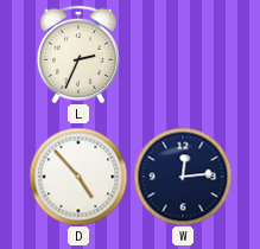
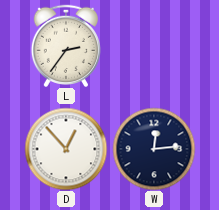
L: 2:34 -> 2:36
D: 4:53 -> 12:53
